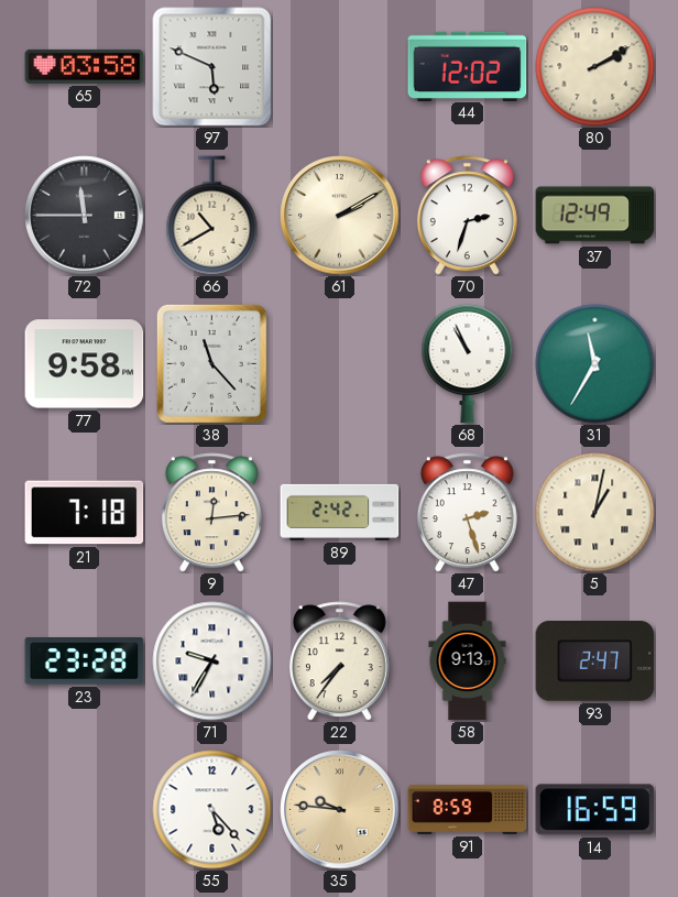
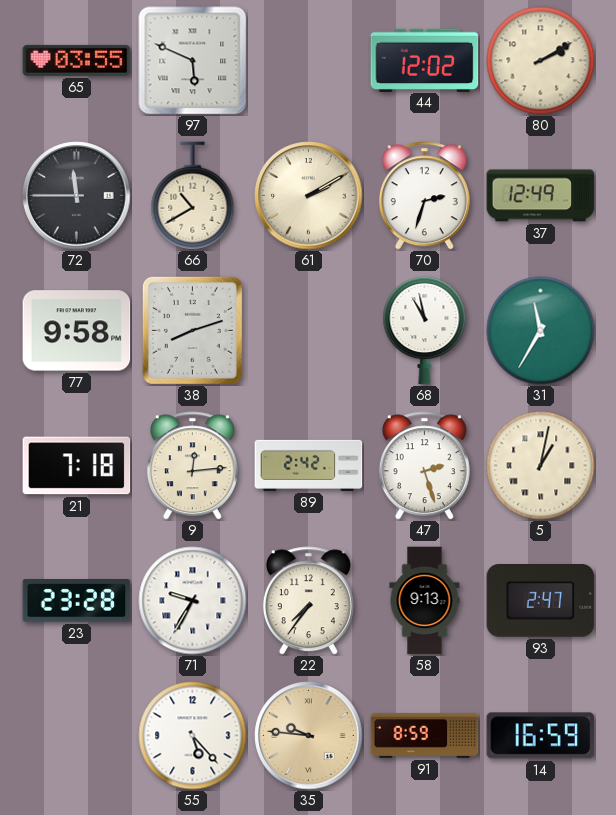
65: 03:58 -> 03:55
38: 11:23 -> 8:12
68: 10:56 -> 10:58
